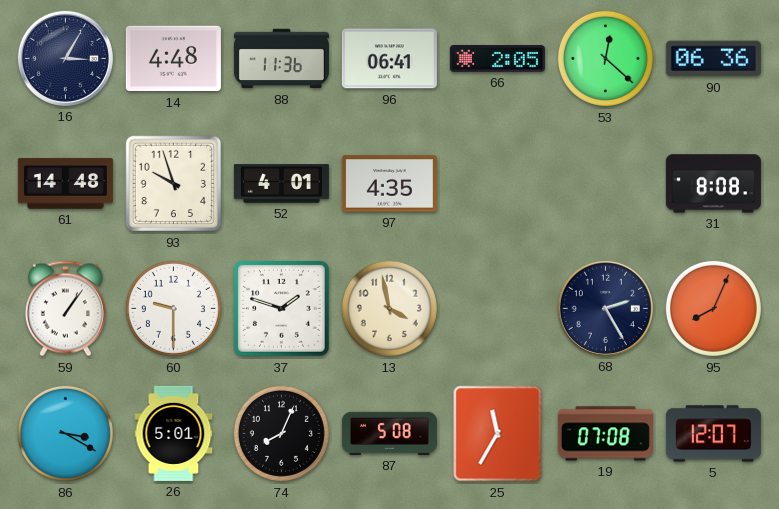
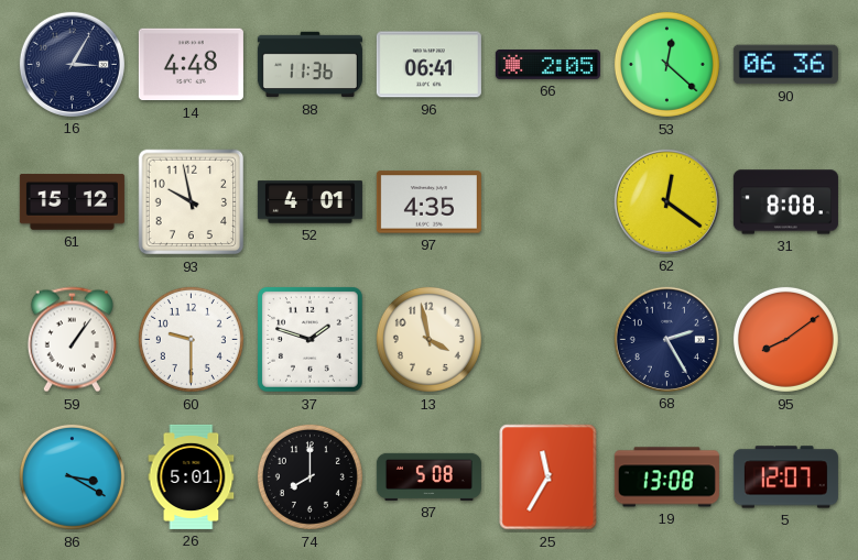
61: 14:48 -> 15:12
93: 9:57 -> 9:58
62: none -> 12:21
95: 8:04 -> 8:09
74: 8:04 -> 8:00
19: 07:08 -> 13:08
